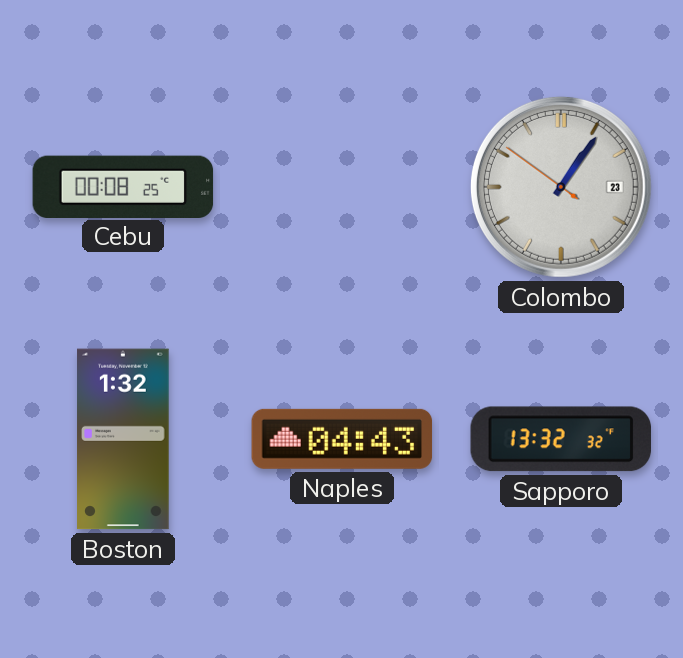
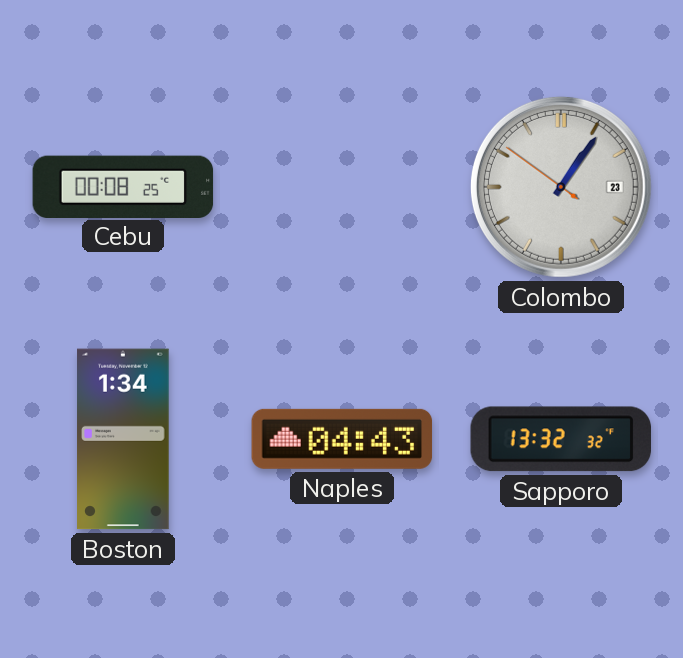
Boston: 1:32 -> 1:34
